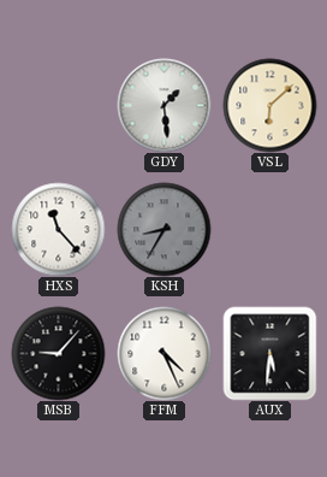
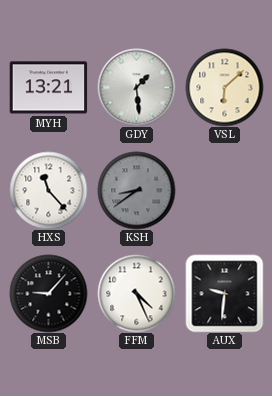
MYH: none -> 13:21
KSH: 8:35 -> 8:39
AUX: 5:31 -> 9:31
